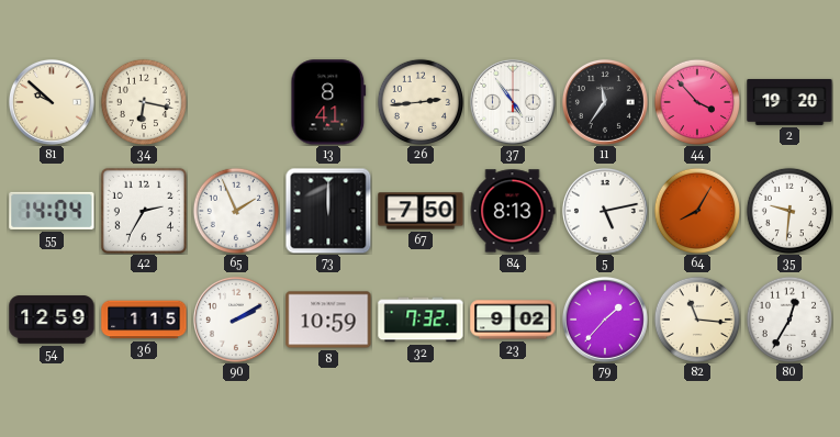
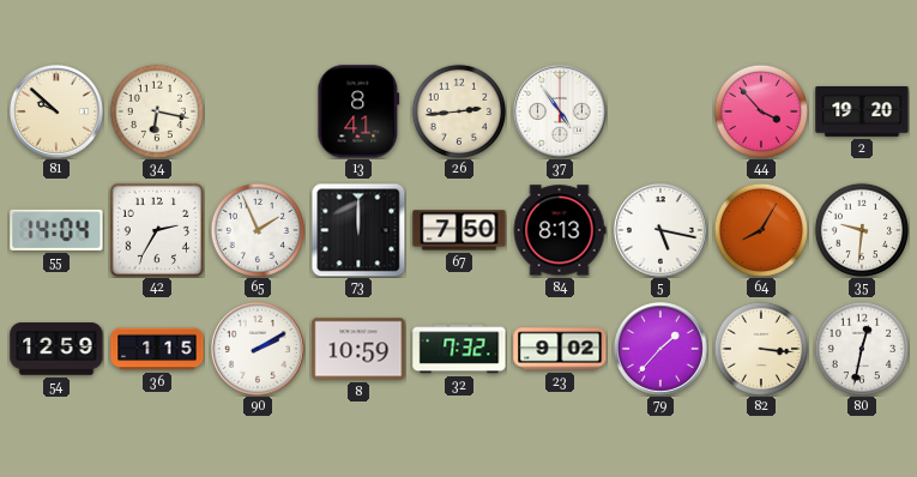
11: 11:36 -> none
5: 5:13 -> 5:17
82: 11:16 -> 3:16
80: 12:35 -> 12:32
